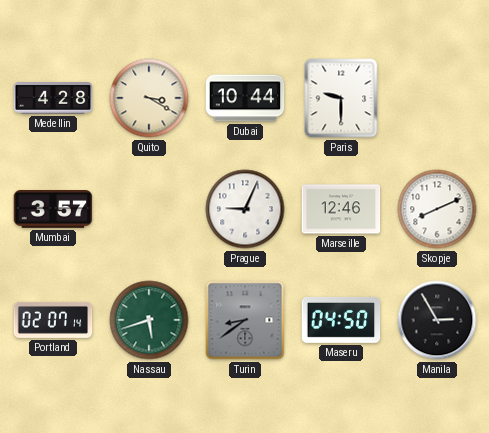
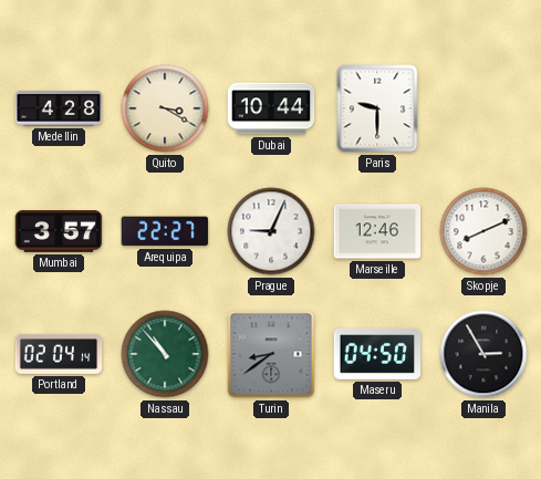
Arequipa: none -> 22:27
Portland: 02:07 -> 02:04
Nassau: 5:42 -> 10:53
